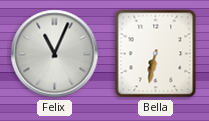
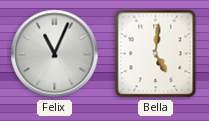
Bella: 6:32 -> 5:01
